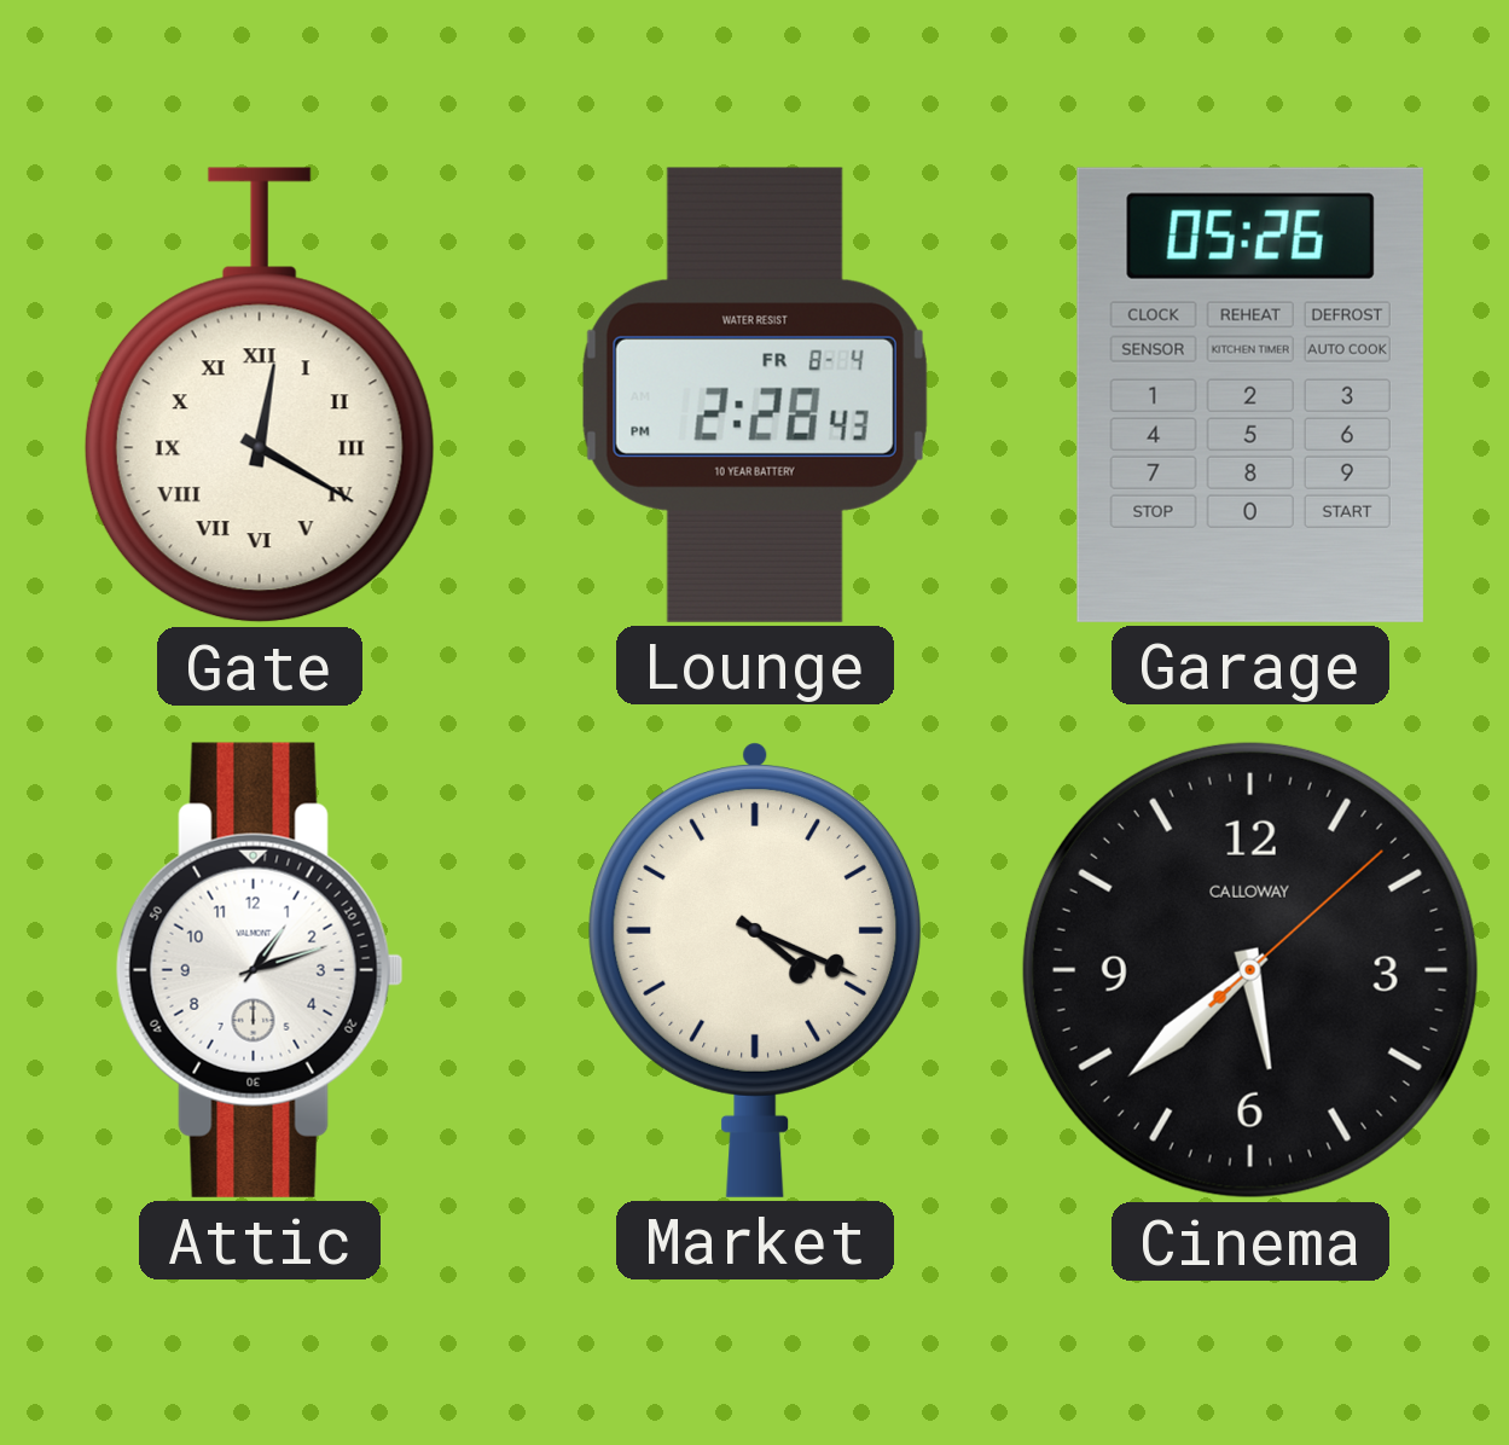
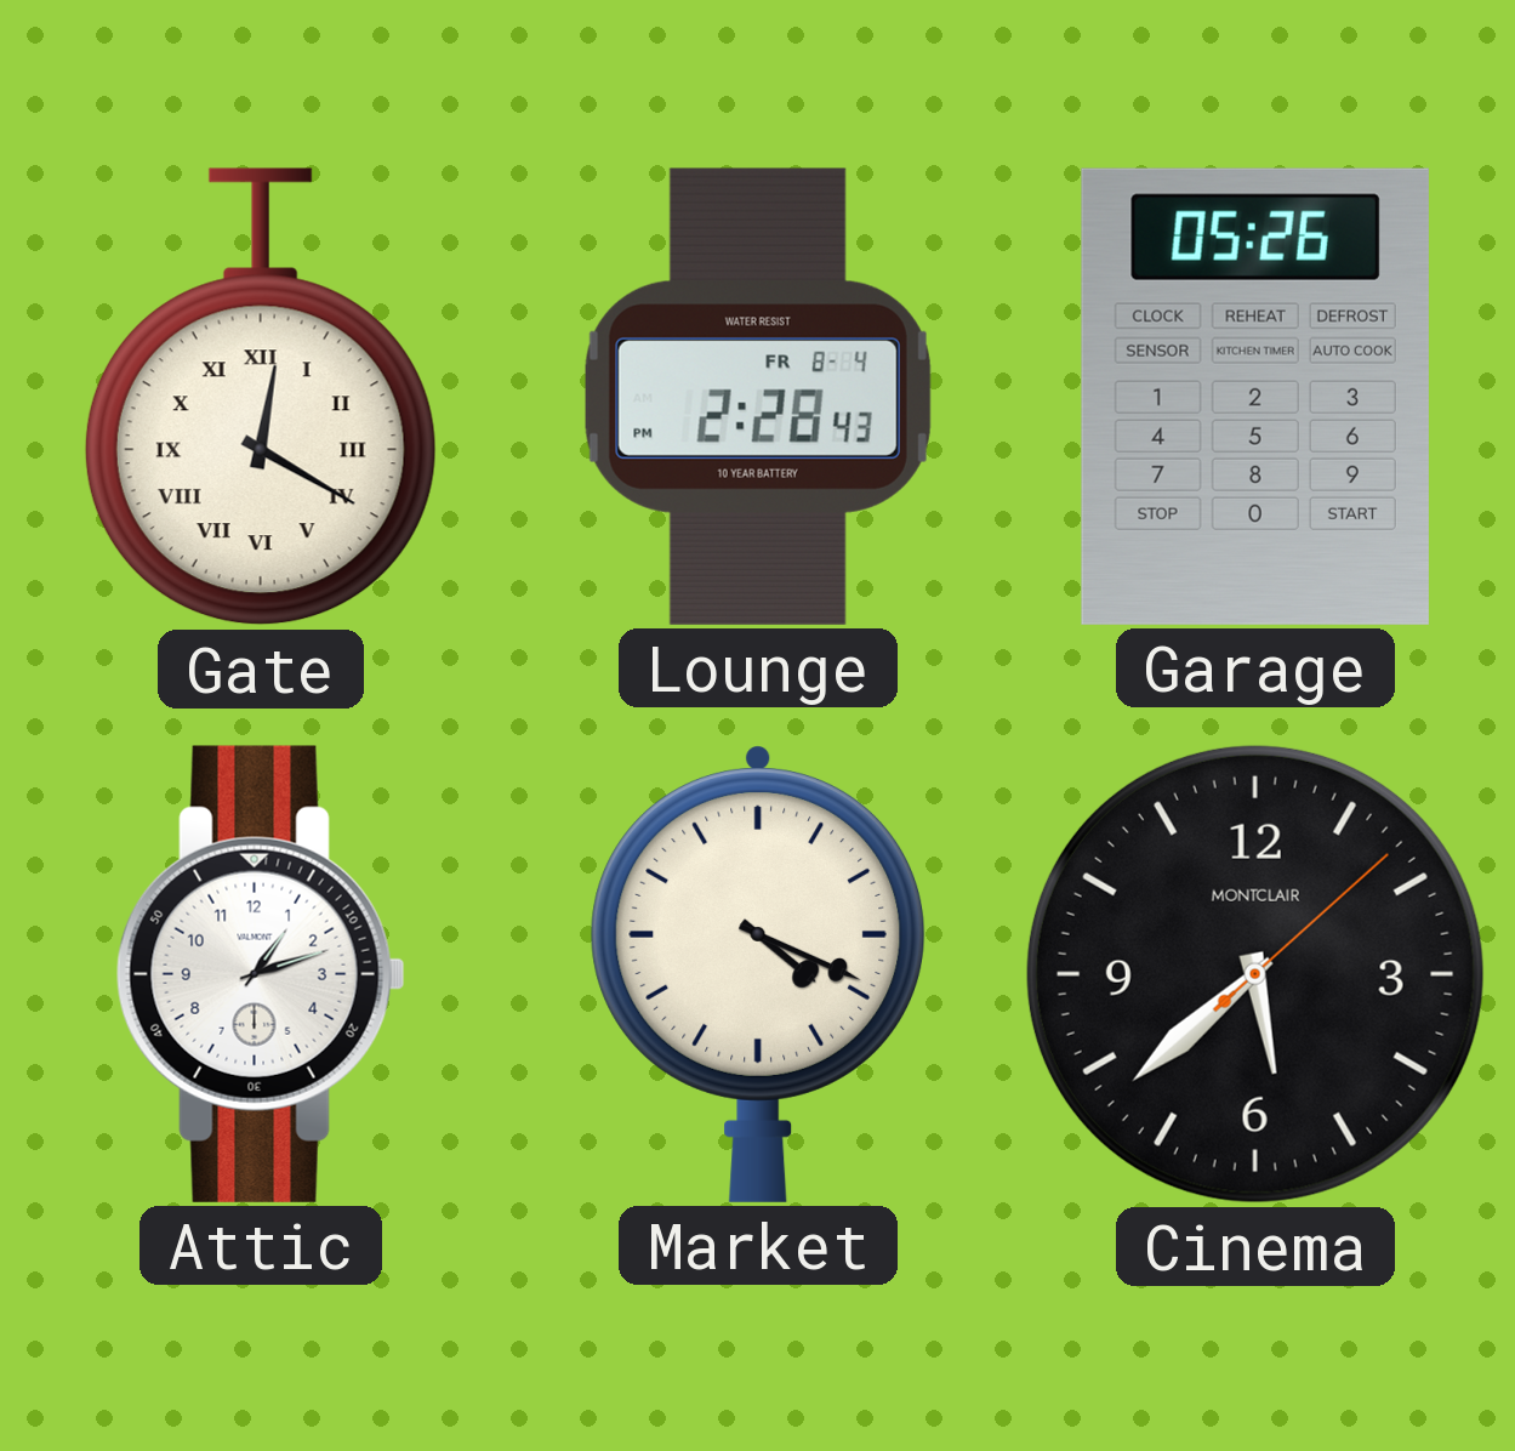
Cinema brand: CALLOWAY -> MONTCLAIR
